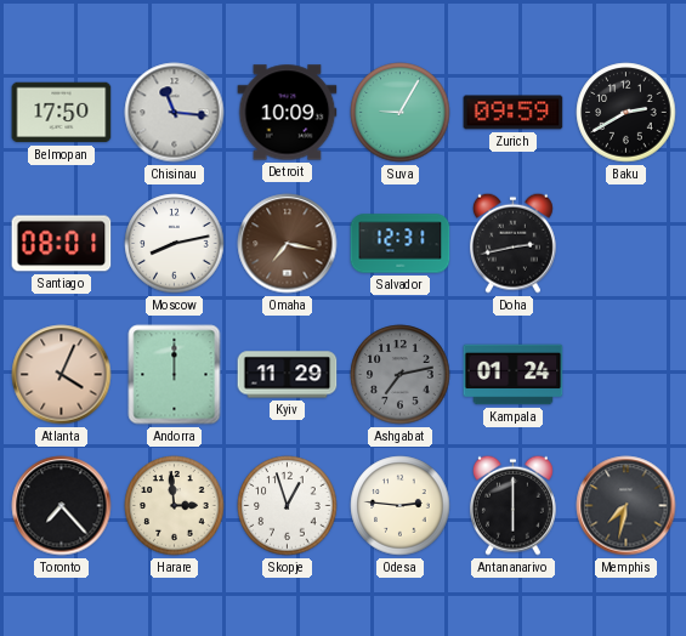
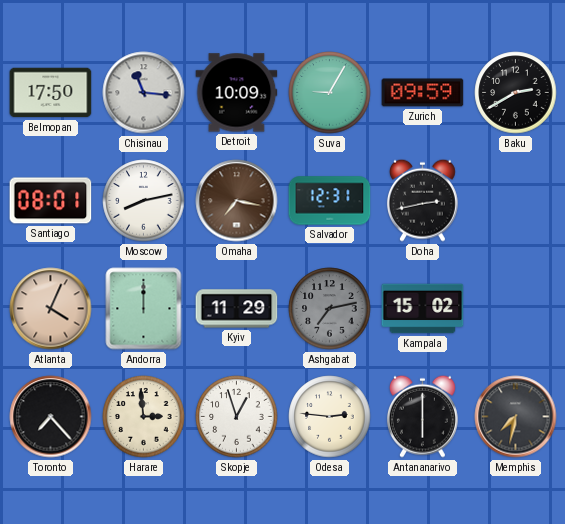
Kampala: 01:24 -> 15:02
